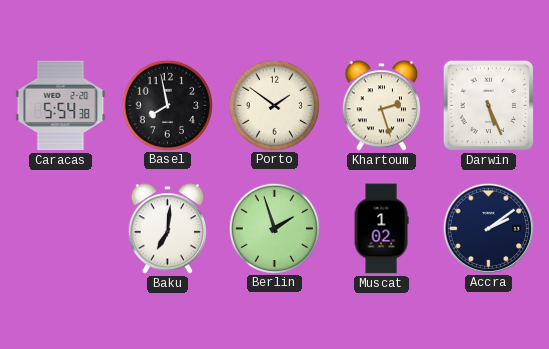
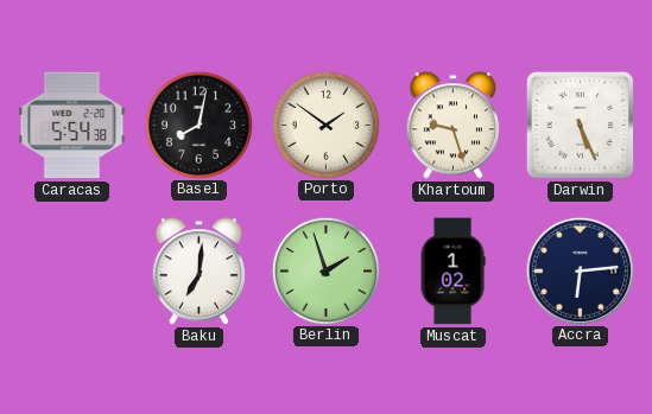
Basel: 7:58 -> 8:02
Khartoum: 2:27 -> 9:27
Accra: 2:09 -> 6:14
